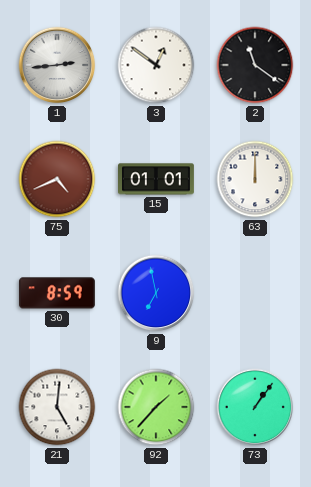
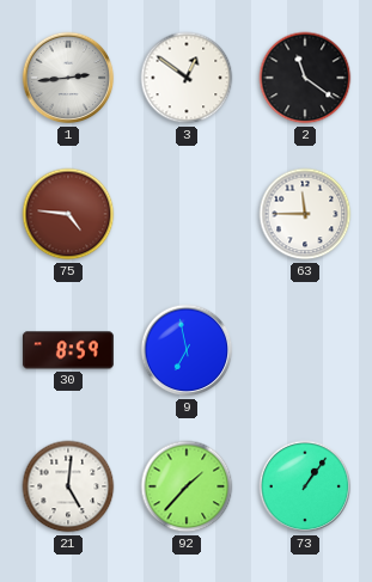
75: 4:41 -> 4:46
15: 01:01 -> none
63: 12:00 -> 11:45
